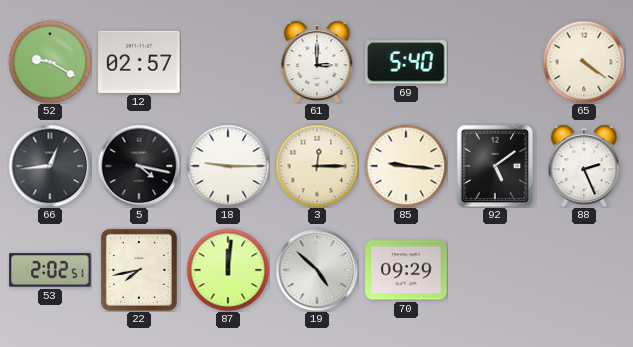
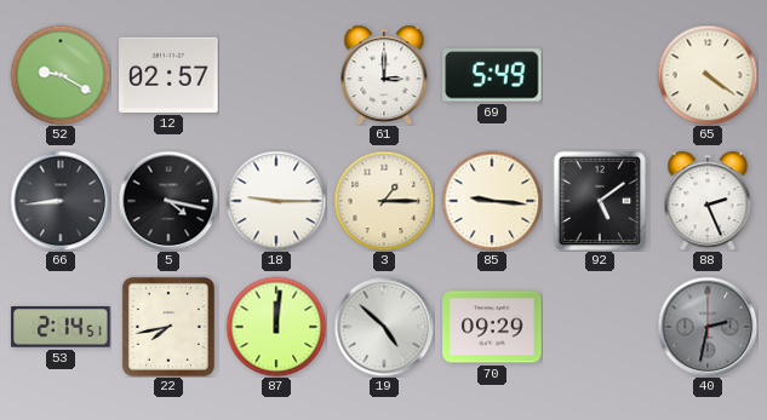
69: 5:40 -> 5:49
66: 12:44 -> 8:44
3: 12:15 -> 1:15
53: 2:02 -> 2:14
40: none -> 2:32
